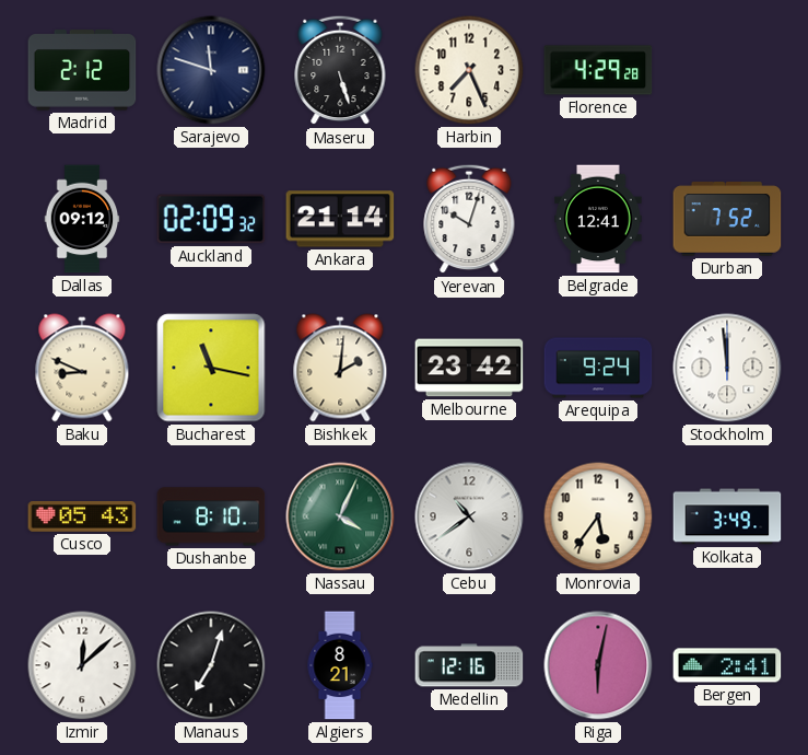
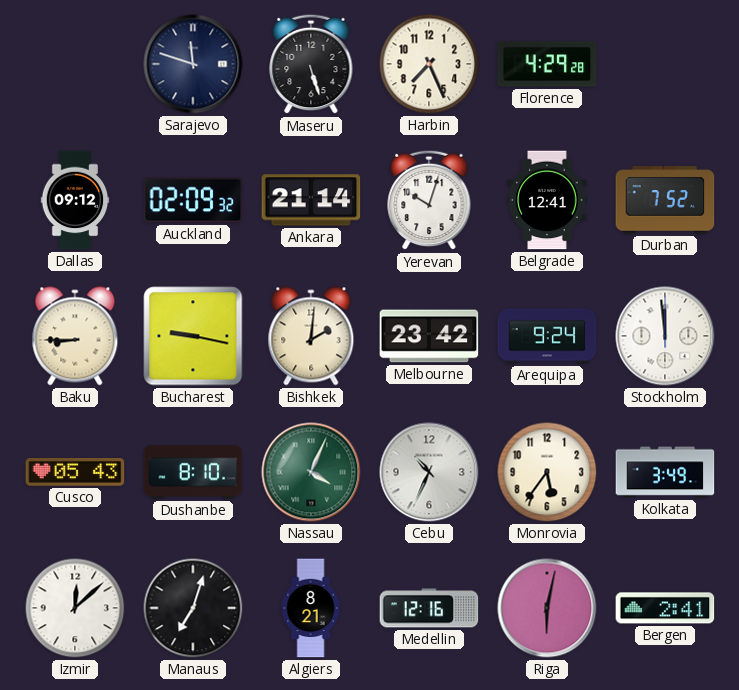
Madrid: 2:12 -> none
Baku: 8:49 -> 8:45
Bucharest: 11:17 -> 9:17
Cebu: 10:39 -> 10:34
